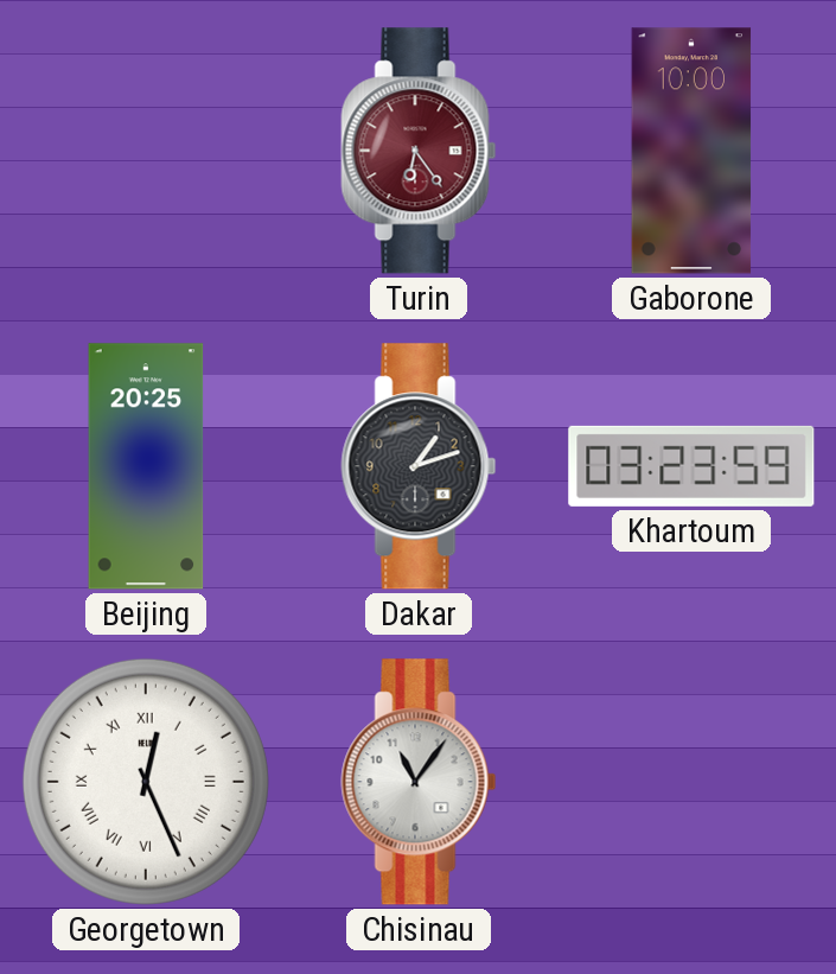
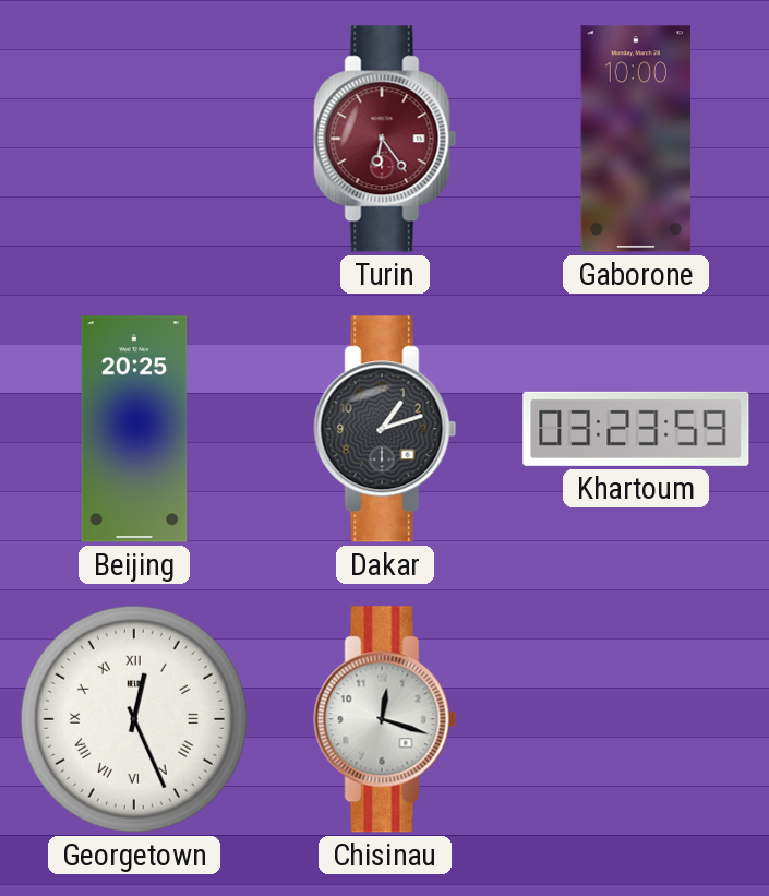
Chisinau: 11:06 -> 12:18
